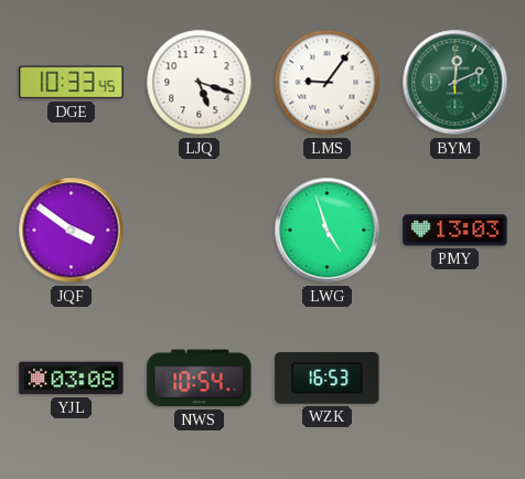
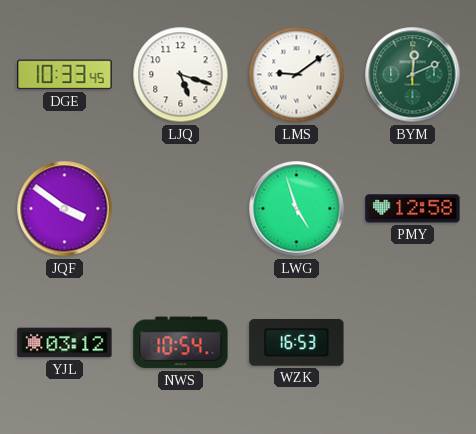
LMS: 9:06 -> 9:09
PMY: 13:03 -> 12:58
YJL: 03:08 -> 03:12
